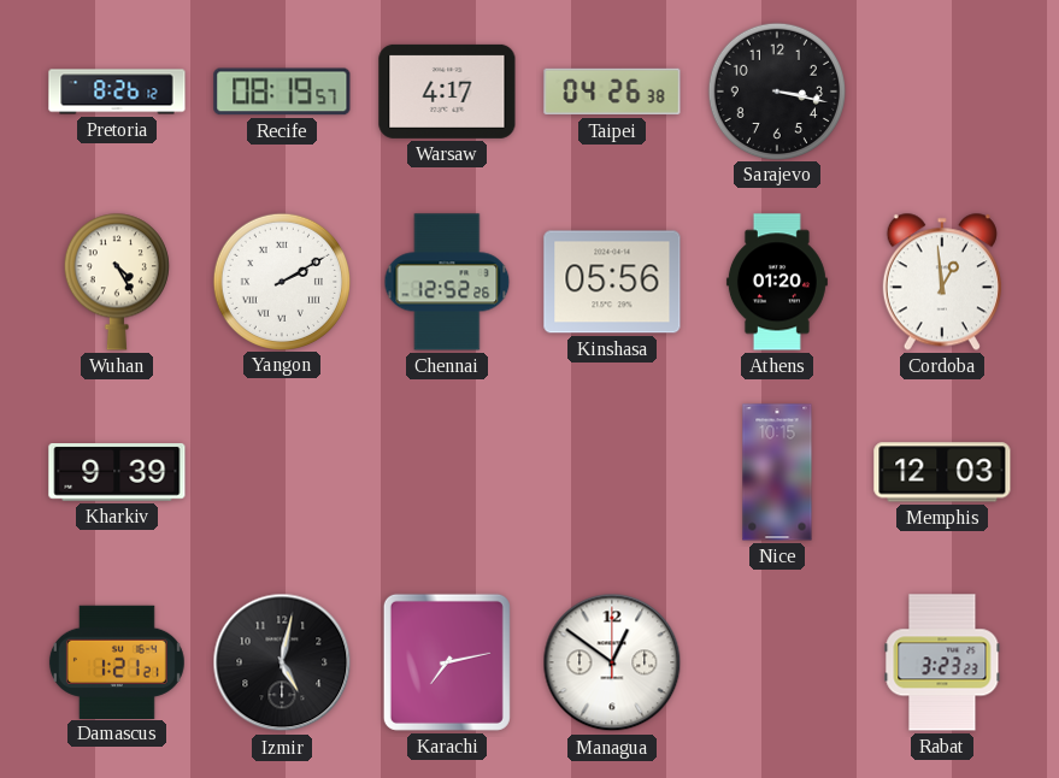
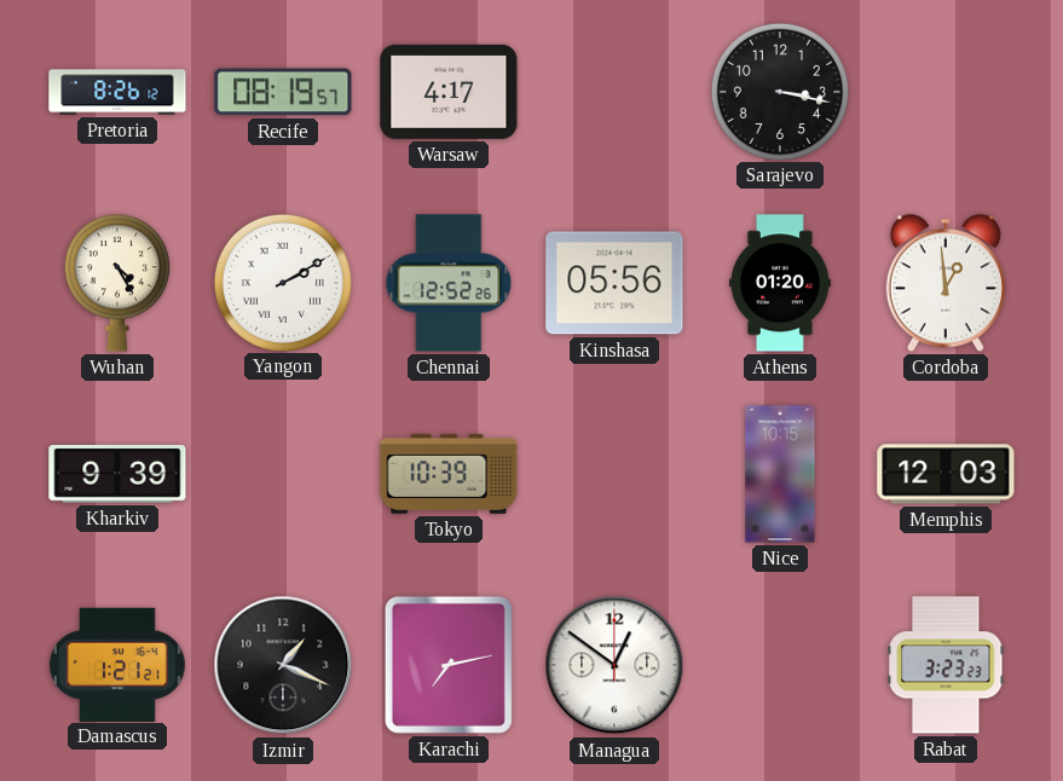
Taipei: 04:26 -> none
Tokyo: none -> 10:39
Izmir: 5:02 -> 1:19
